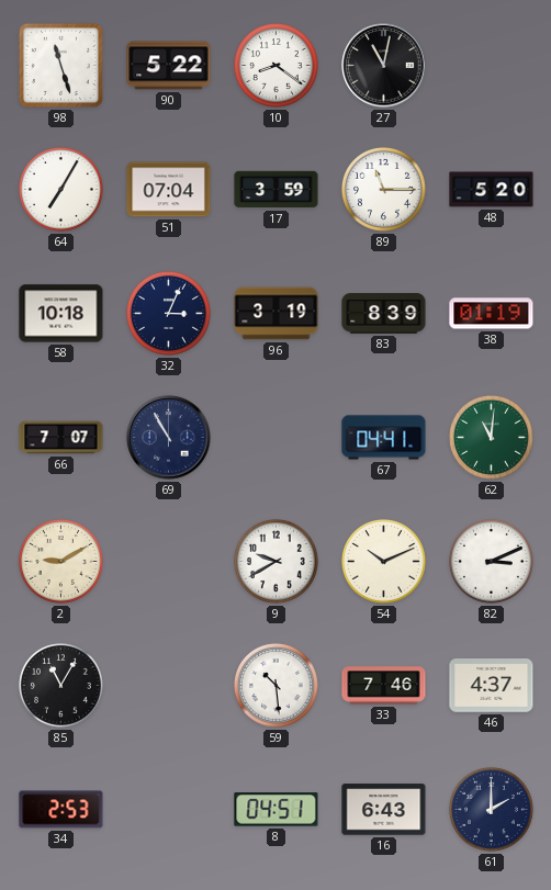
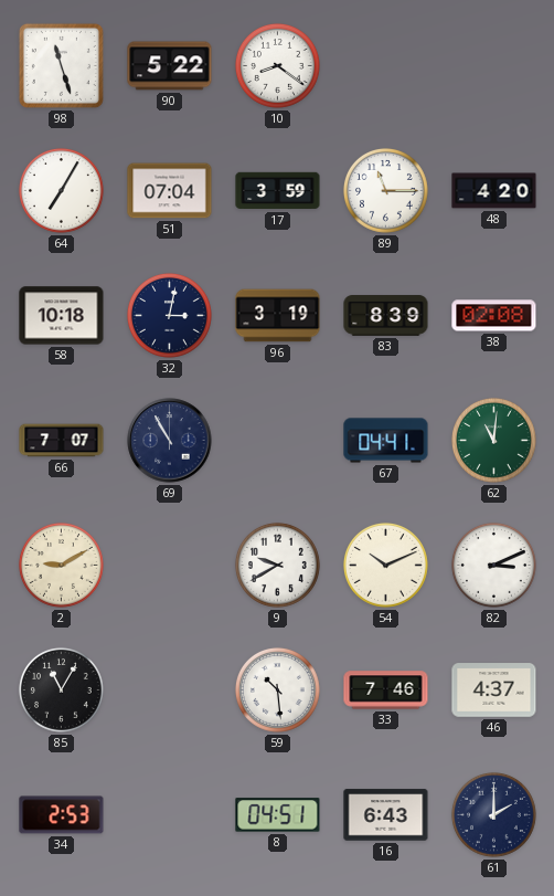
27: 11:02 -> none
48: 5:20 -> 4:20
32: 3:04 -> 3:02
38: 01:19 -> 02:08
